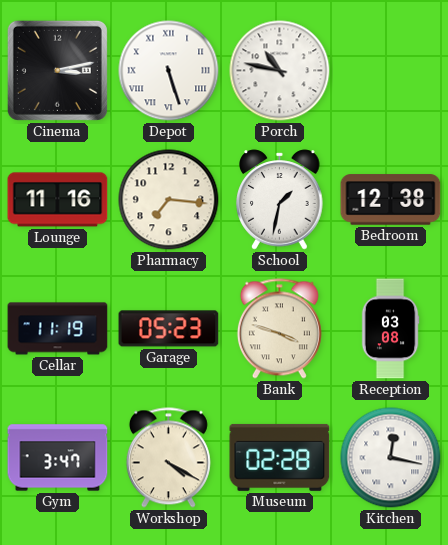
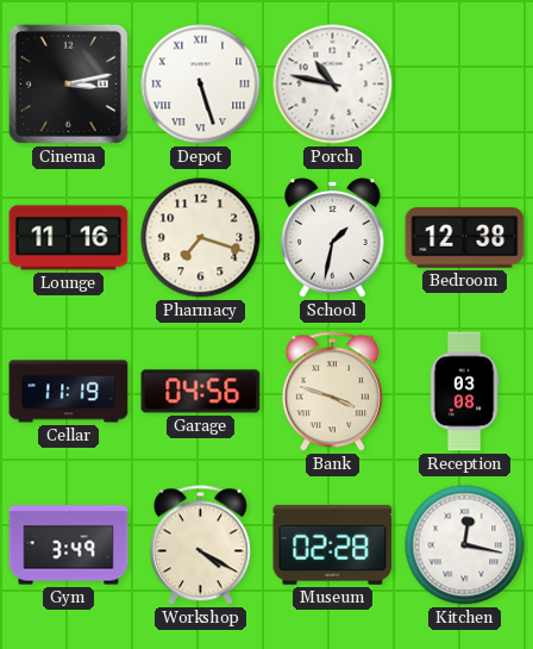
Pharmacy: 7:16 -> 7:18
Garage: 05:23 -> 04:56
Gym: 3:47 -> 3:49
